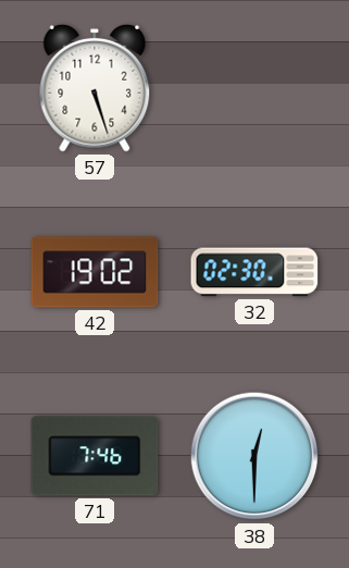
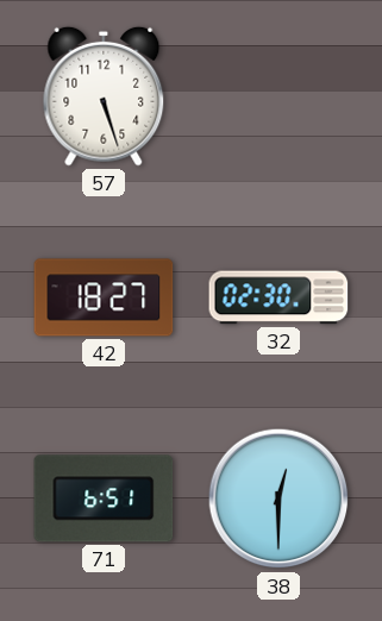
42: 19:02 -> 18:27
71: 7:46 -> 6:51
